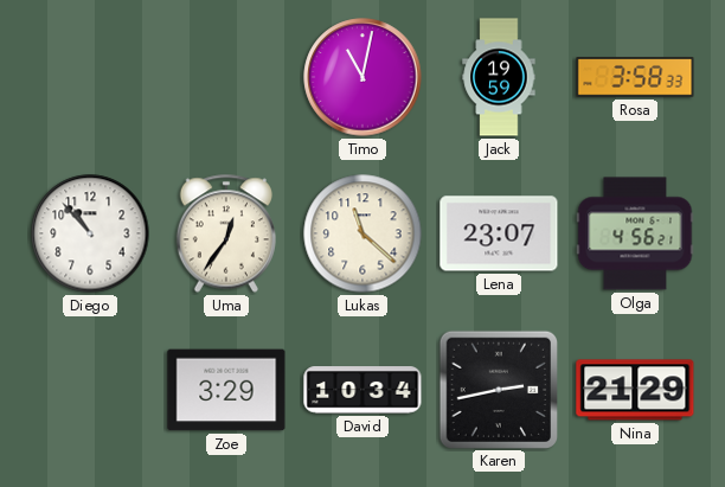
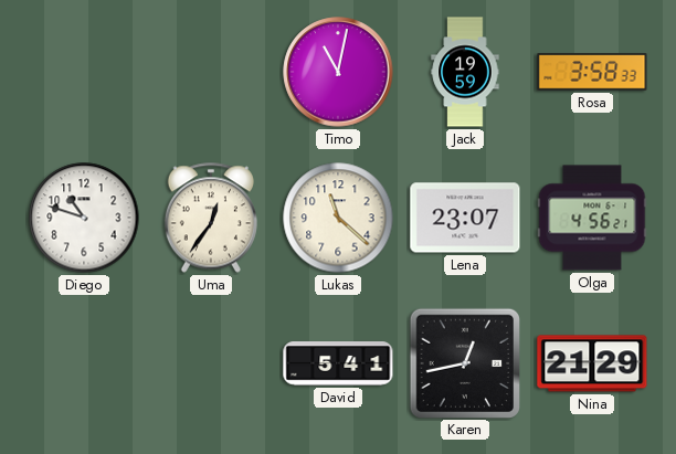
Diego: 10:53 -> 10:48
Zoe: 3:29 -> none
David: 10:34 -> 5:41
Karen: 2:43 -> 12:43
